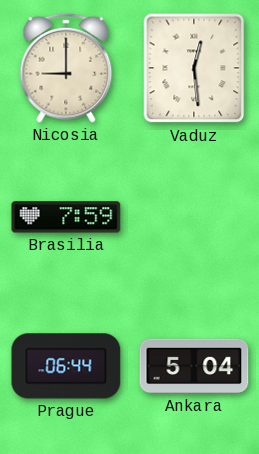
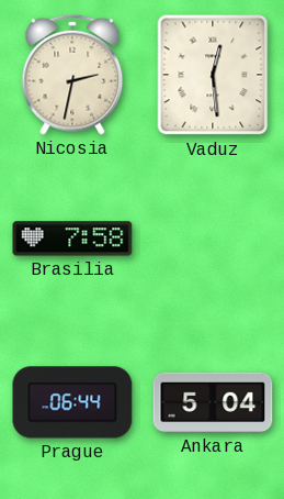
Nicosia: 9:00 -> 2:32
Brasilia: 7:59 -> 7:58
